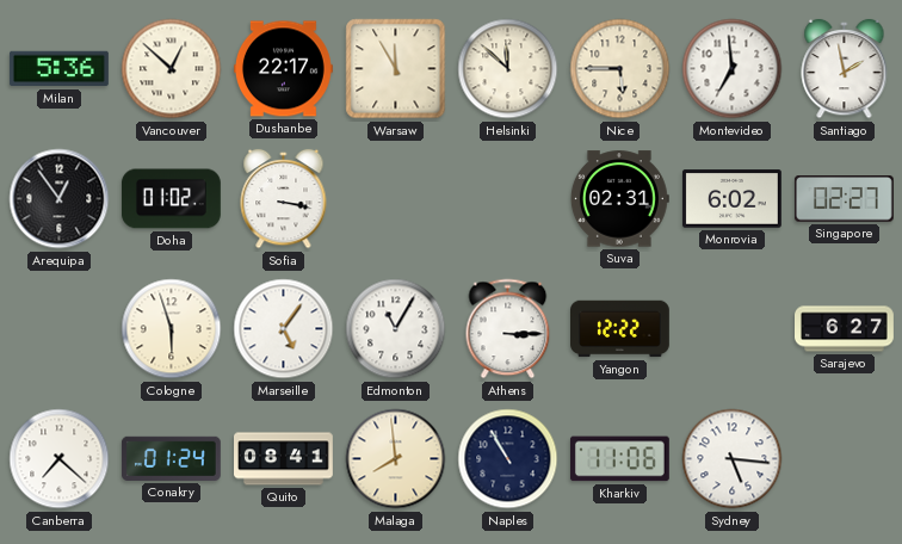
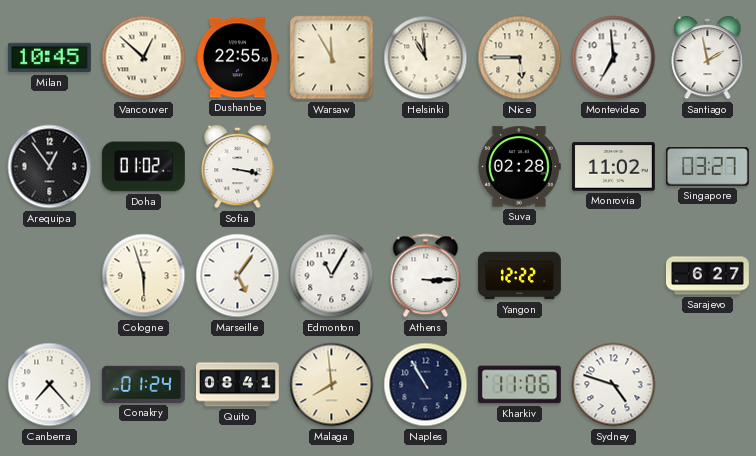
Milan: 5:36 -> 10:45
Dushanbe: 22:17 -> 22:55
Helsinki: 11:52 -> 10:59
Suva: 02:31 -> 02:28
Monrovia: 6:02 -> 11:02
Singapore: 02:27 -> 03:27
Canberra: 7:22 -> 7:23
Sydney: 5:16 -> 4:48
